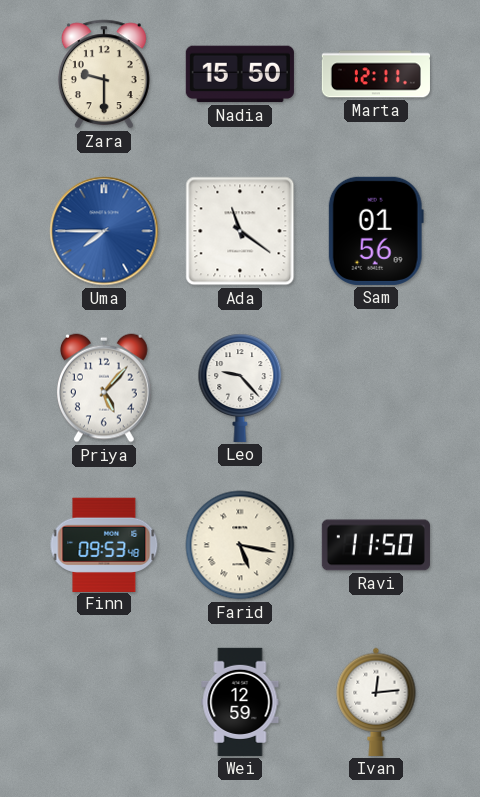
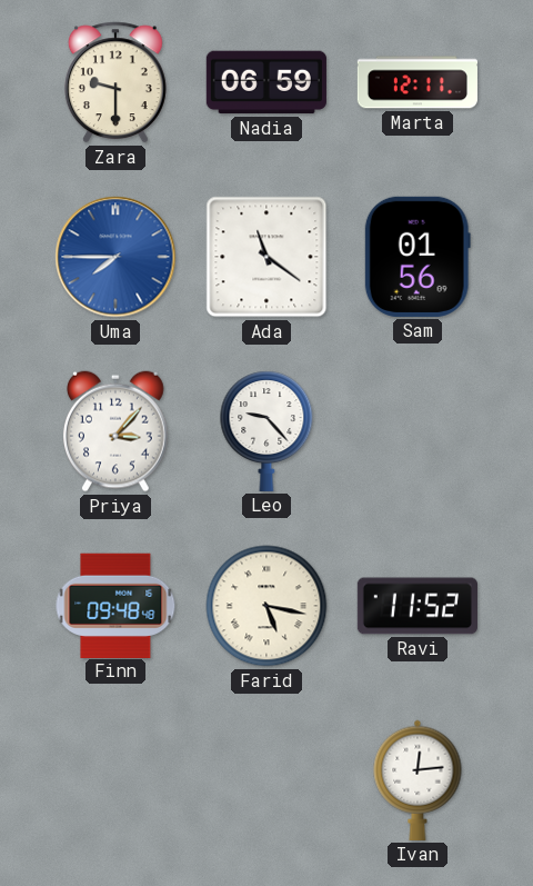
Nadia: 15:50 -> 06:59
Priya: 5:07 -> 3:07
Finn: 09:53 -> 09:48
Ravi: 11:50 -> 11:52
Wei: 12:59 -> none
